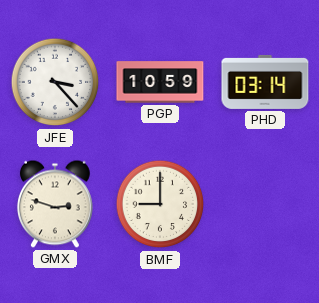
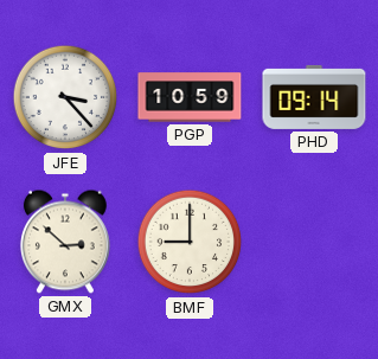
PHD: 03:14 -> 09:14
GMX: 2:48 -> 2:52
